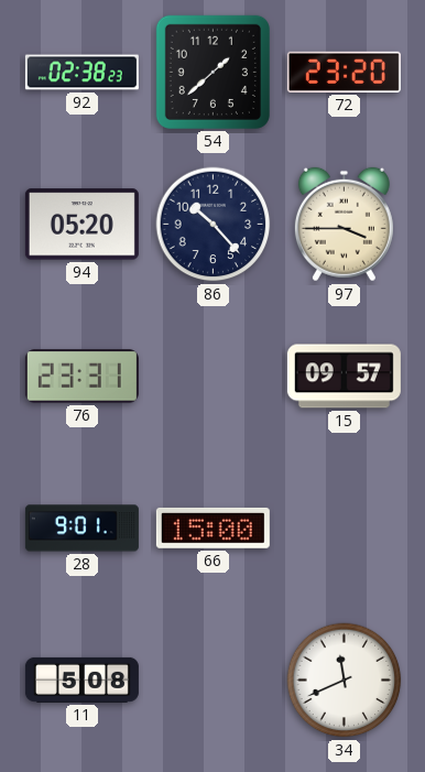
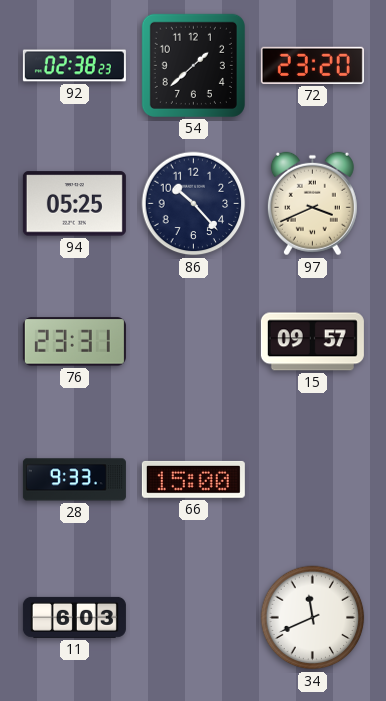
94: 05:20 -> 05:25
97: 3:45 -> 3:41
28: 9:01 -> 9:33
11: 5:08 -> 6:03
